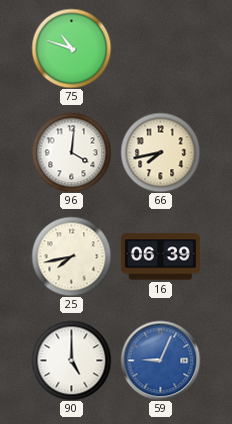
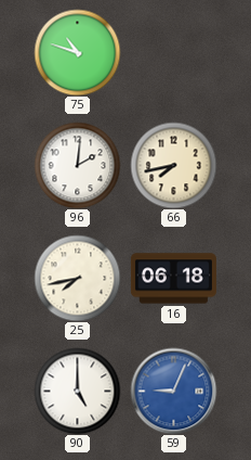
96: 4:01 -> 2:01
16: 06:39 -> 06:18
